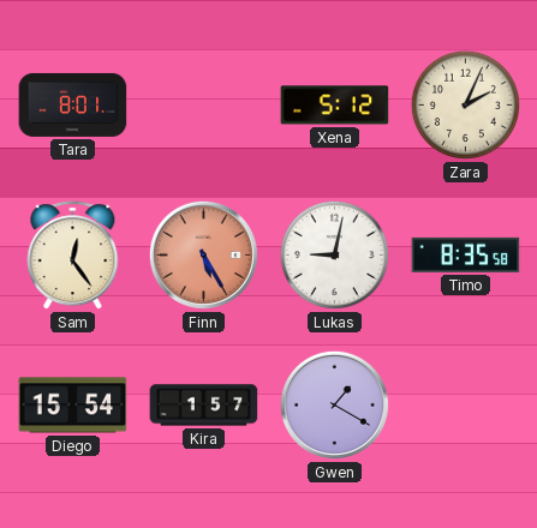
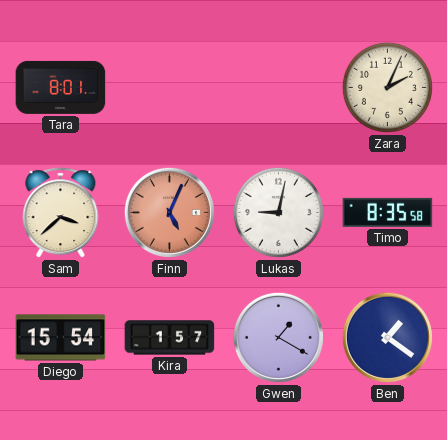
Xena: 5:12 -> none
Sam: 12:24 -> 3:38
Finn: 5:25 -> 5:04
Ben: none -> 1:21
